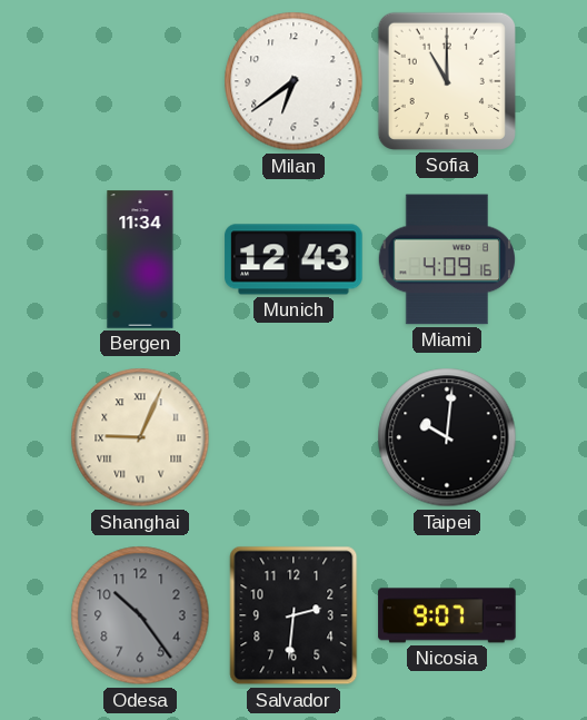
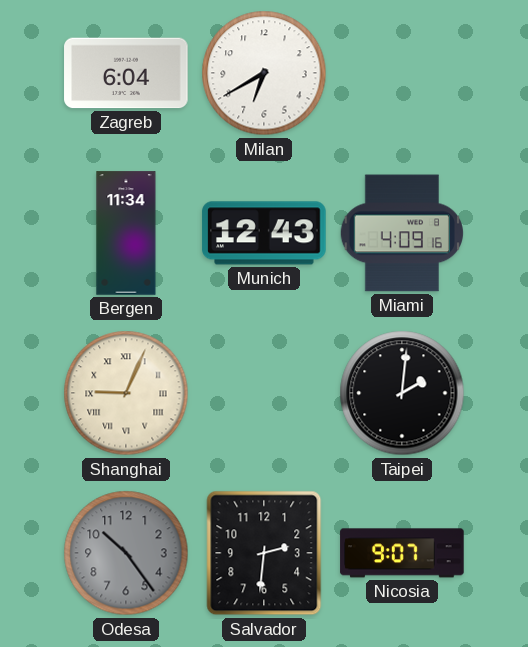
Zagreb: none -> 6:04
Milan: 6:39 -> 6:40
Sofia: 11:00 -> none
Taipei: 10:01 -> 2:01
